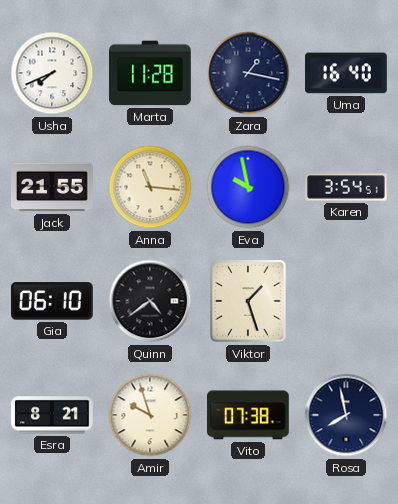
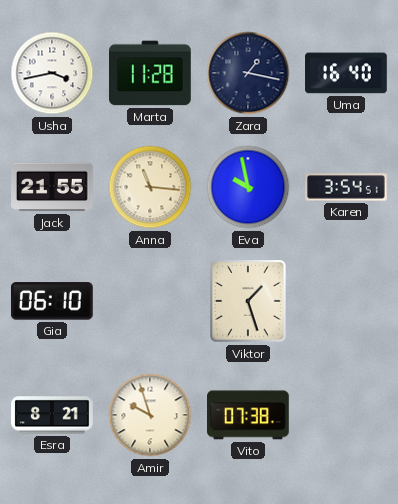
Usha: 7:41 -> 3:43
Quinn: 4:39 -> none
Rosa: 7:58 -> none
